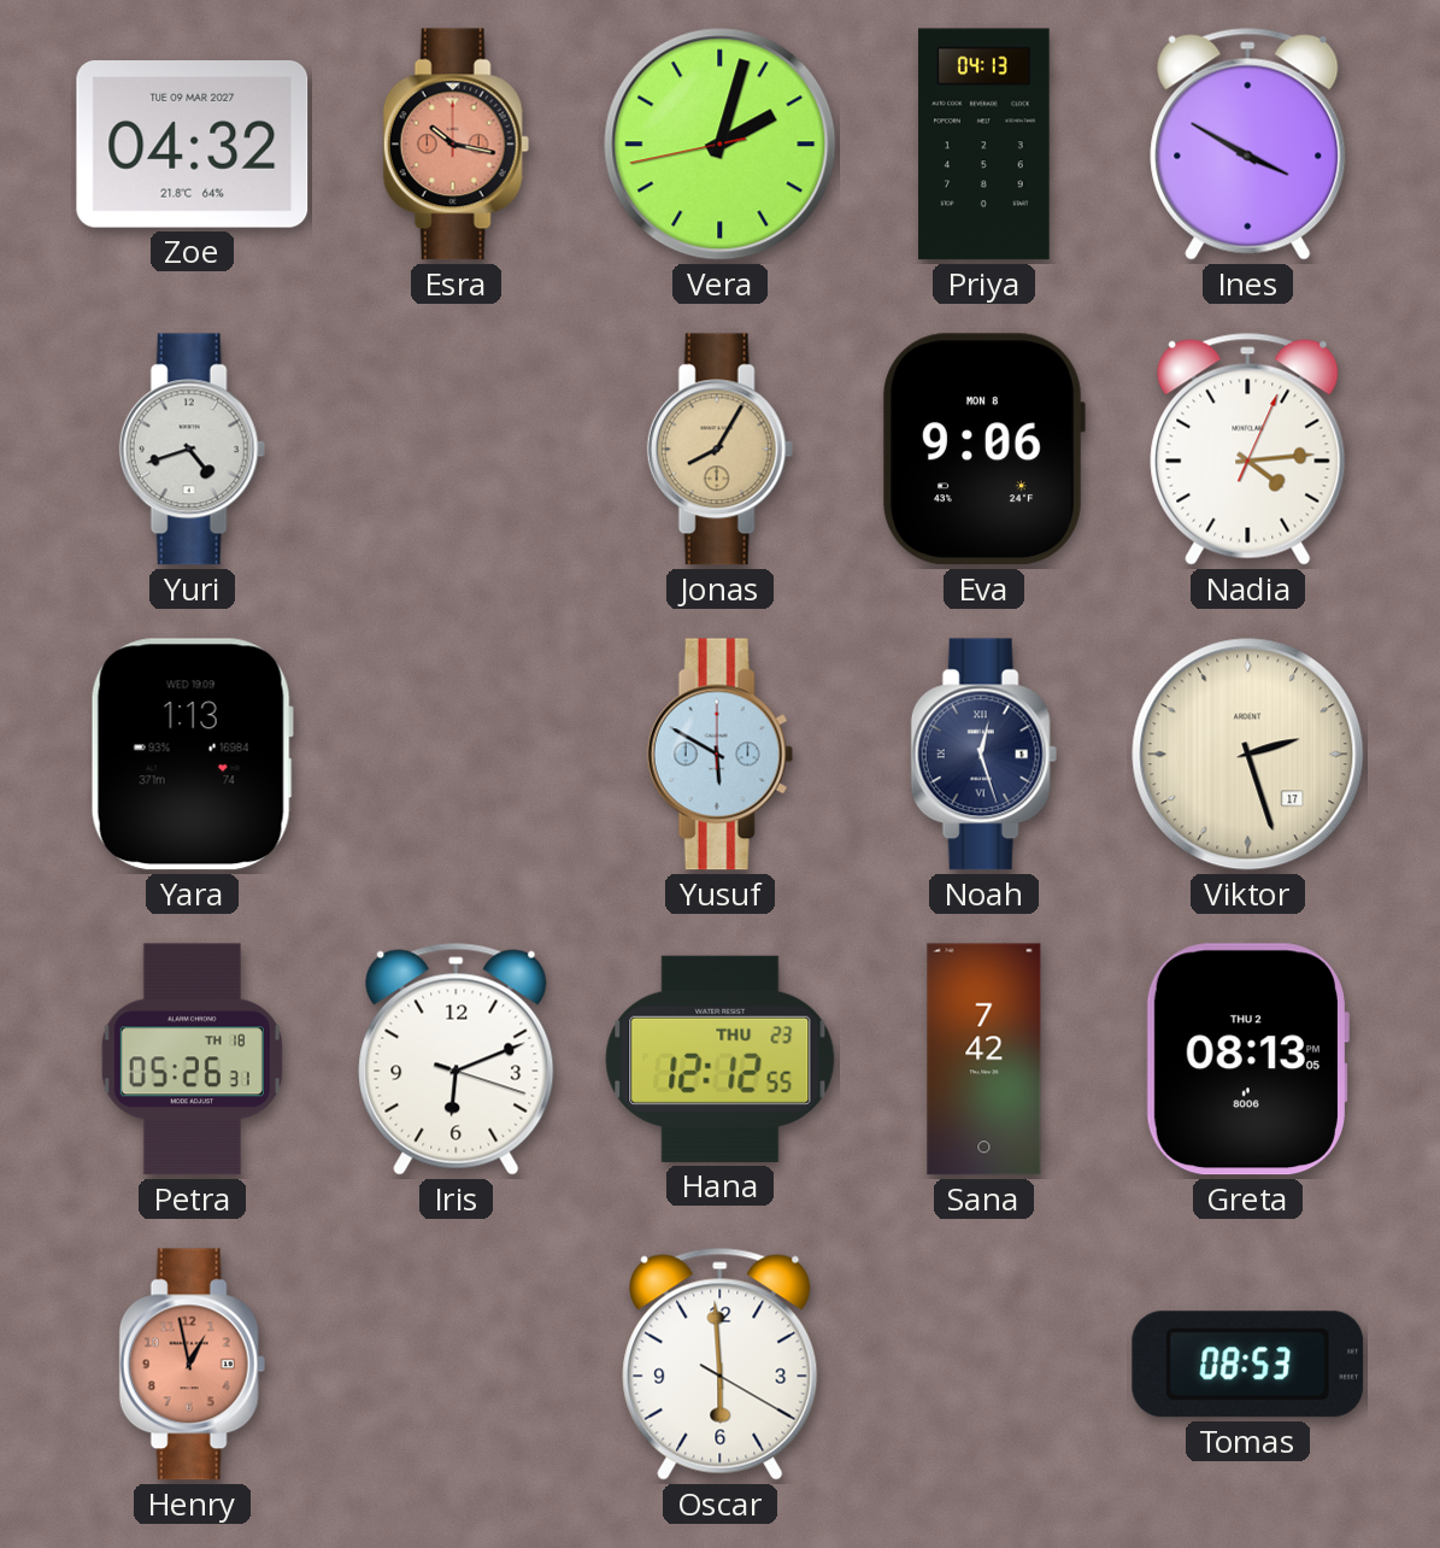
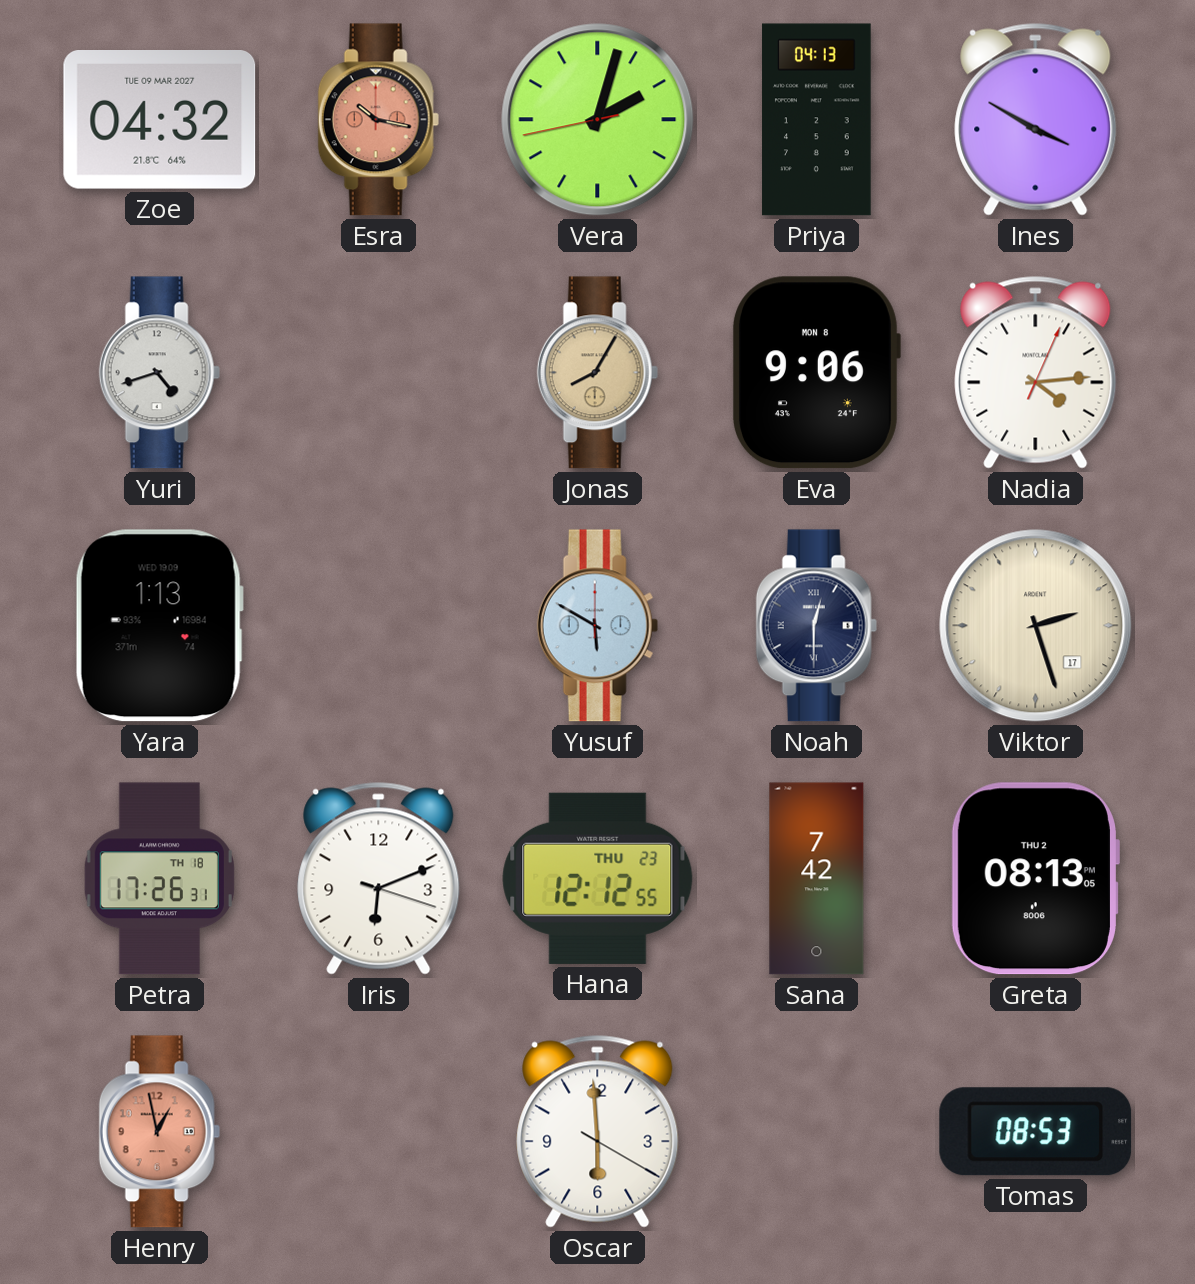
Noah: 12:27 -> 12:30
Petra: 05:26 -> 17:26
